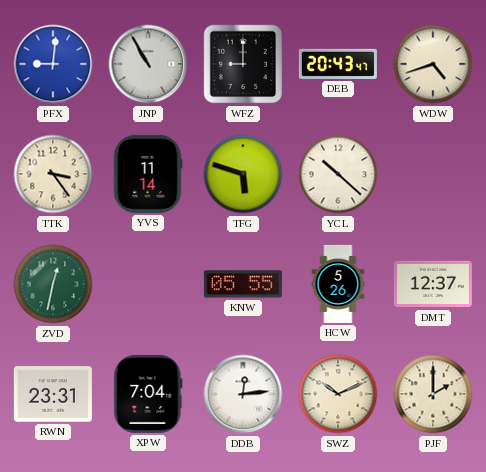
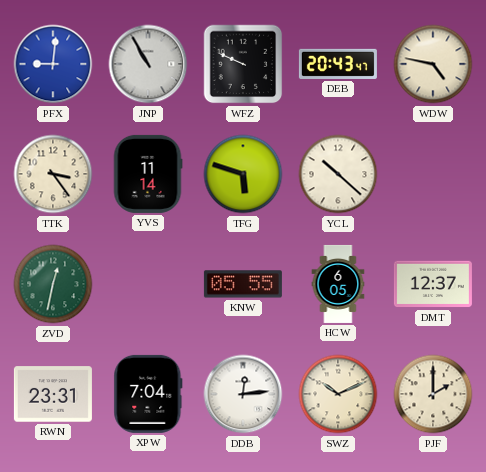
WFZ: 9:00 -> 9:49
WDW: 4:42 -> 4:47
HCW: 5:26 -> 6:05
